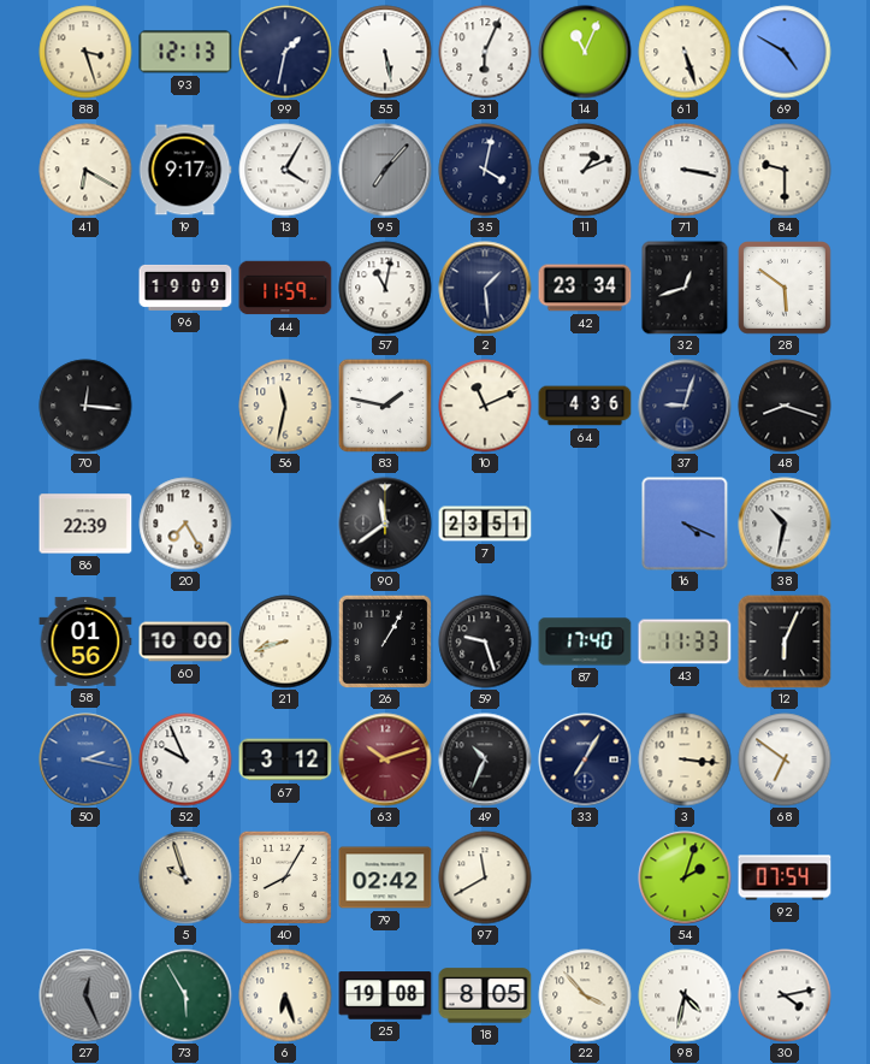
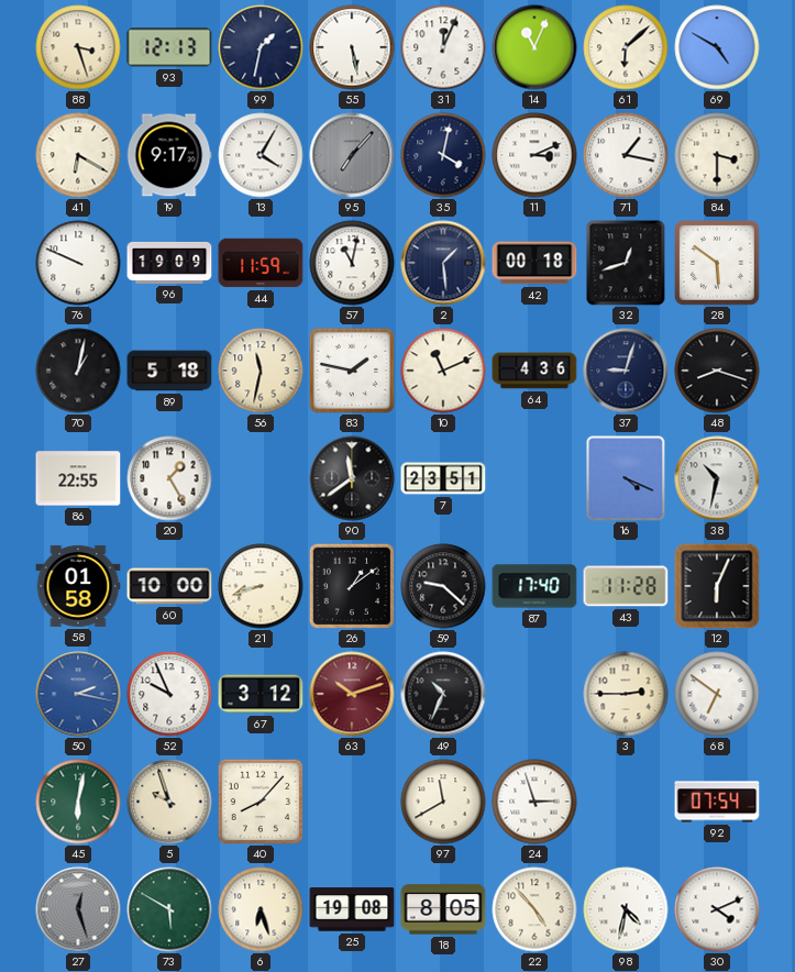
31: 6:04 -> 12:04
61: 5:27 -> 6:08
11: 1:11 -> 3:11
71: 3:17 -> 1:17
84: 9:30 -> 3:30
76: none -> 9:49
42: 23:34 -> 00:18
70: 12:16 -> 1:02
89: none -> 5:18
86: 22:39 -> 22:55
20: 7:25 -> 1:25
58: 01:56 -> 01:58
26: 1:05 -> 1:09
59: 9:27 -> 9:22
43: 11:33 -> 11:28
33: 7:05 -> none
3: 3:16 -> 2:45
45: none -> 6:02
40: 8:05 -> 8:07
79: 02:42 -> none
24: none -> 2:57
54: 2:03 -> none
27: 12:26 -> 12:27
73: 5:55 -> 5:50
22: 3:53 -> 4:53
30: 4:13 -> 4:11
